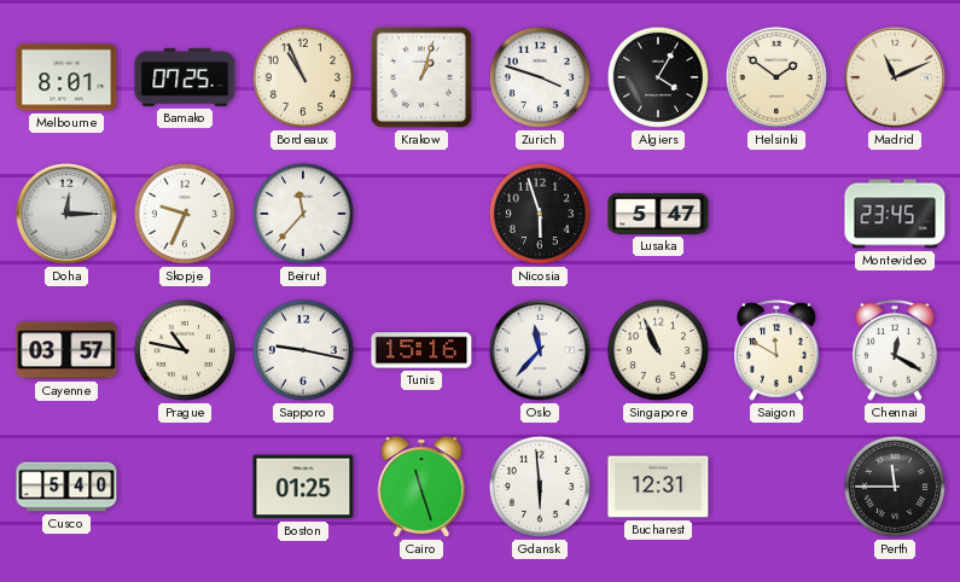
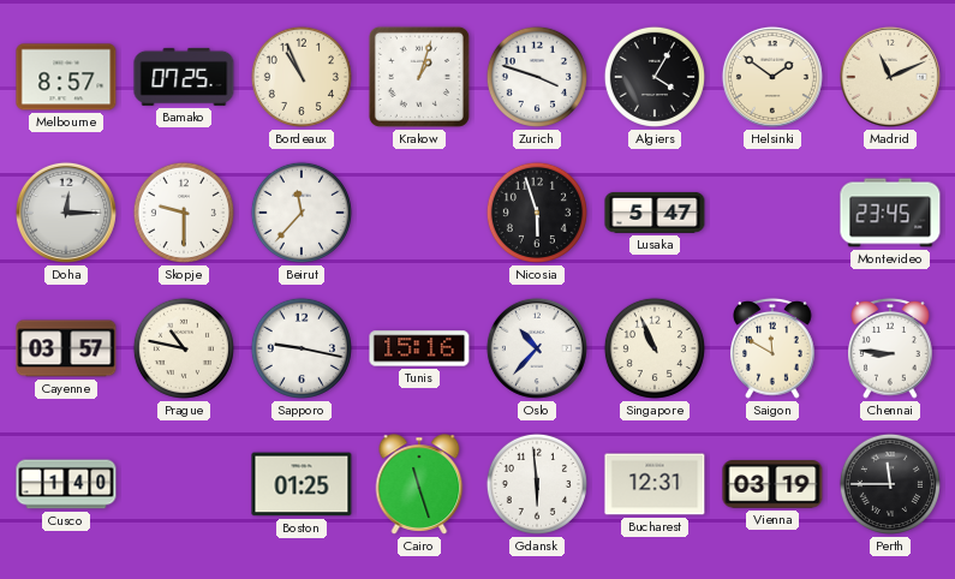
Melbourne: 8:01 -> 8:57
Skopje: 9:34 -> 9:30
Oslo: 11:37 -> 10:37
Chennai: 12:20 -> 8:46
Cusco: 5:40 -> 1:40
Vienna: none -> 03:19
